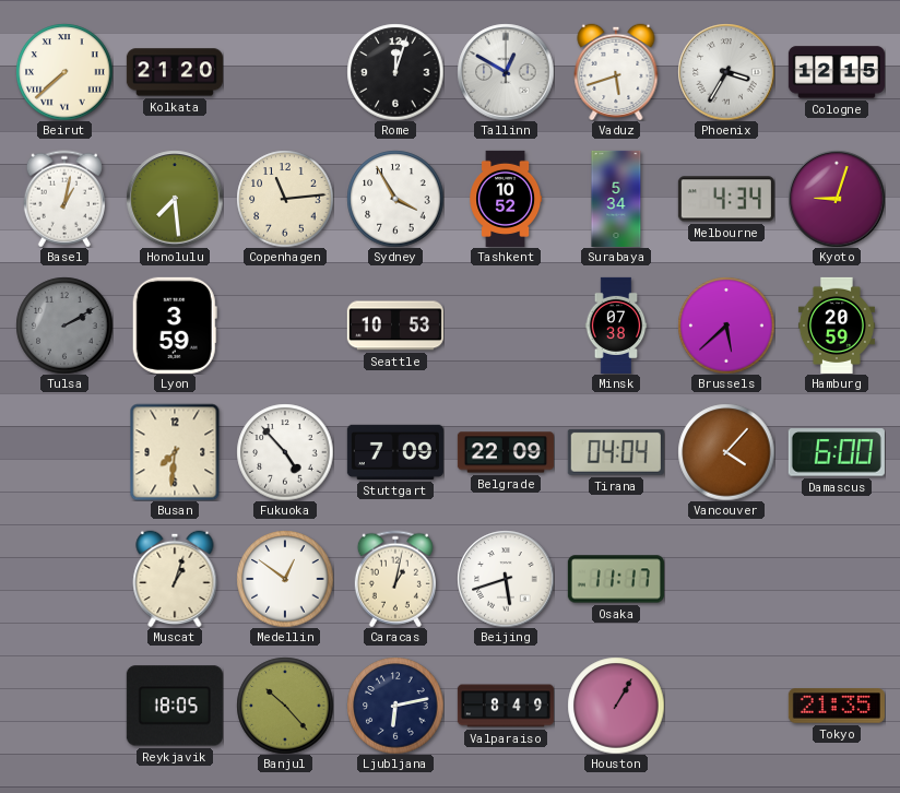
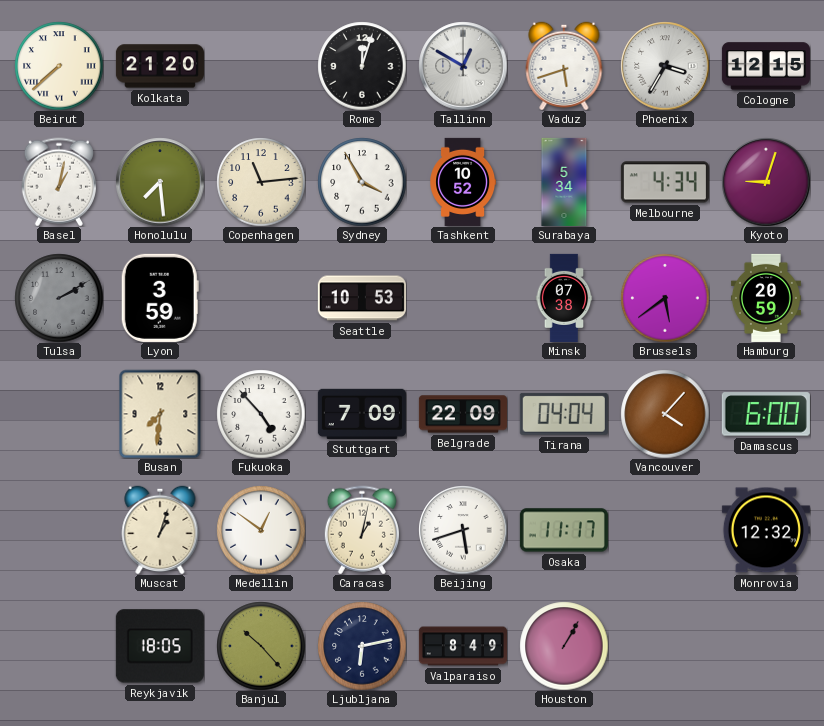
Brussels: 5:38 -> 5:39
Monrovia: none -> 12:32
Tokyo: 21:35 -> none
